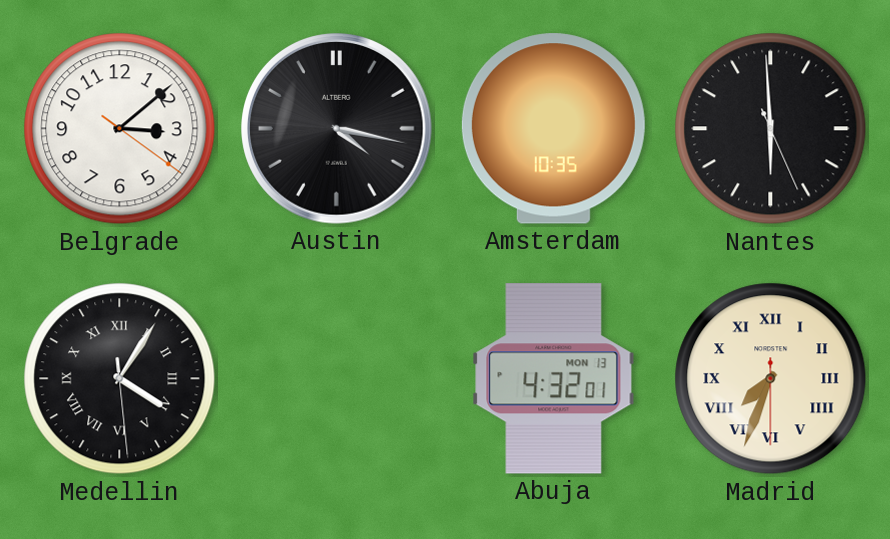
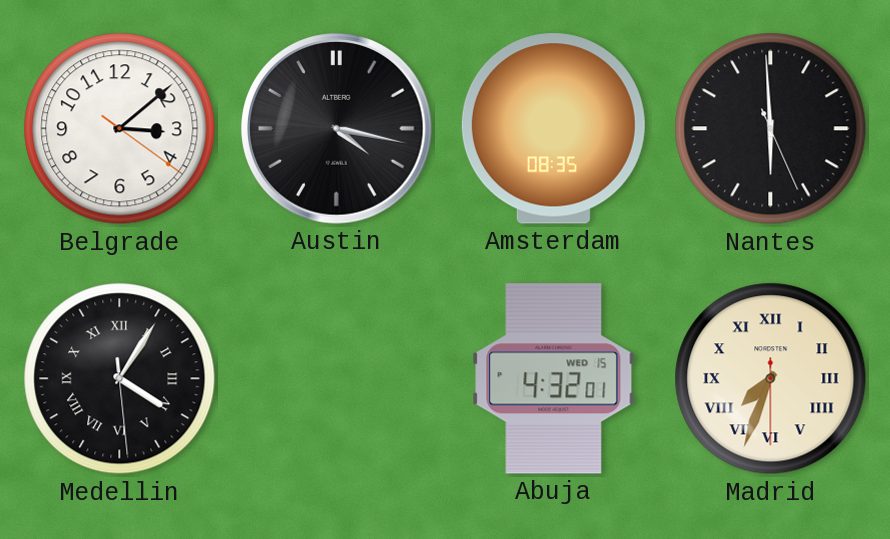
Amsterdam: 10:35 -> 08:35
Abuja date: MON 13 -> WED 15
